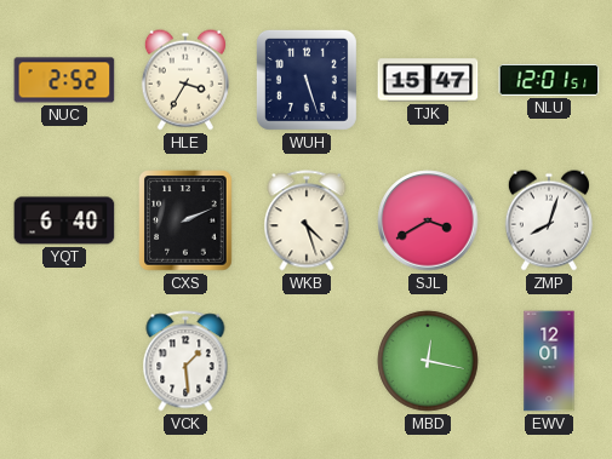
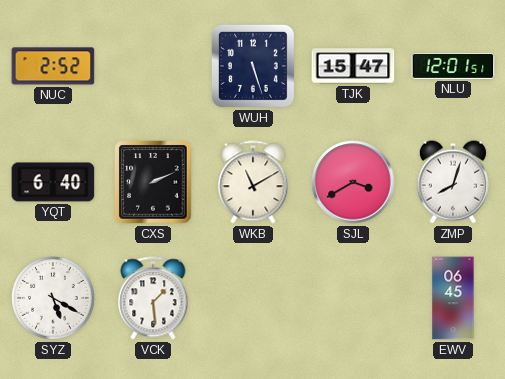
HLE: 3:35 -> none
WKB: 4:27 -> 11:10
SYZ: none -> 5:20
MBD: 12:17 -> none
EWV: 12:01 -> 06:45
